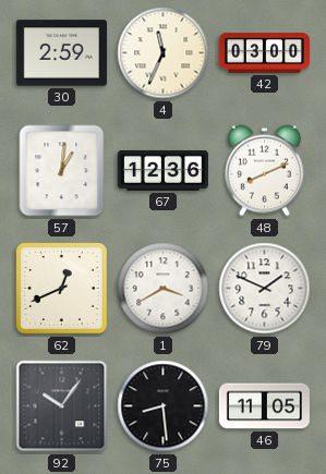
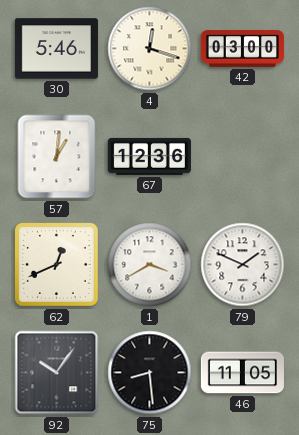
30: 2:59 -> 5:46
4: 11:34 -> 12:18
48: 8:11 -> none
